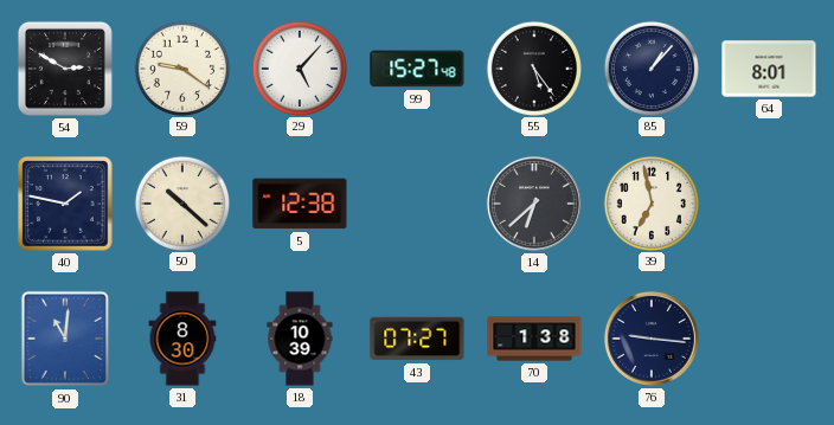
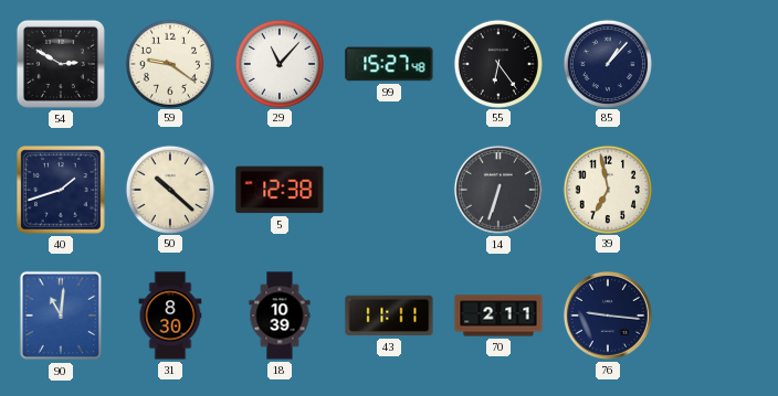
29: 5:07 -> 11:07
55: 5:24 -> 6:24
64: 8:01 -> none
40: 1:47 -> 1:42
14: 6:38 -> 6:33
43: 07:27 -> 11:11
70: 1:38 -> 2:11
